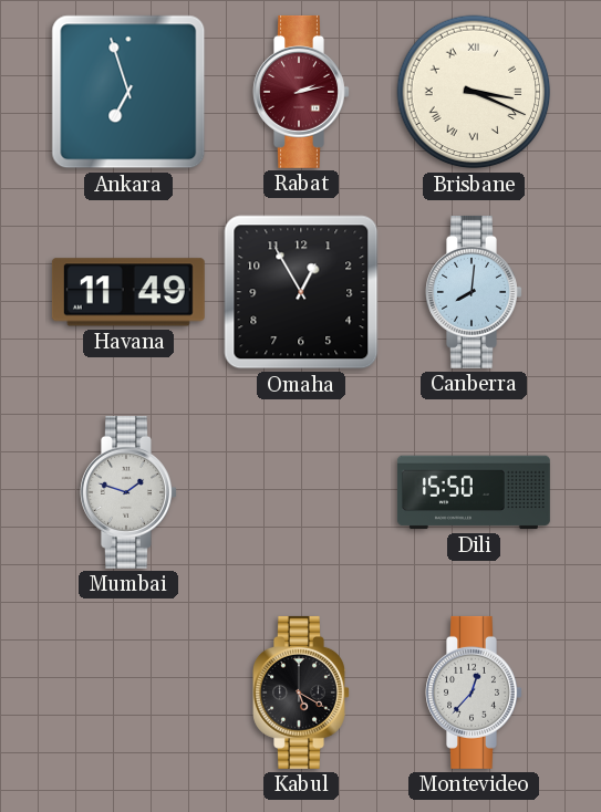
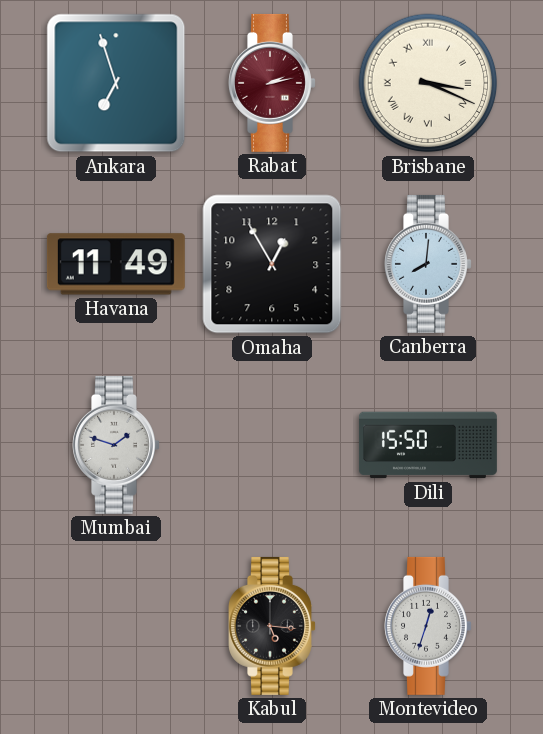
Kabul: 5:20 -> 5:16
Montevideo: 12:37 -> 12:33
